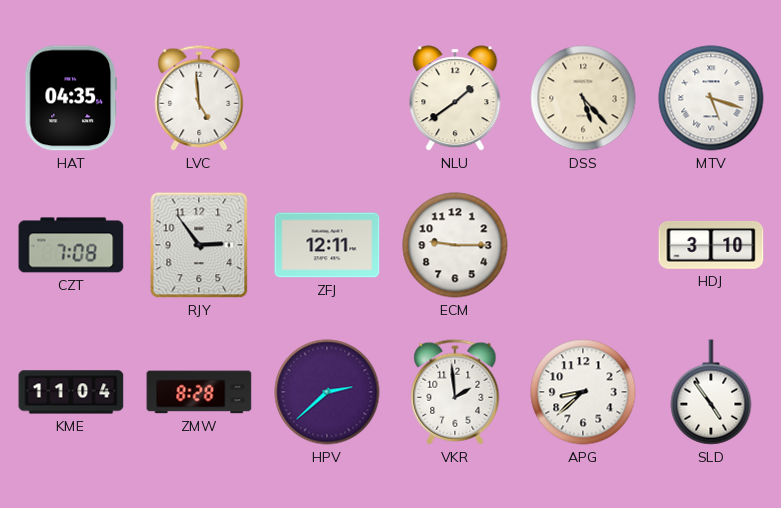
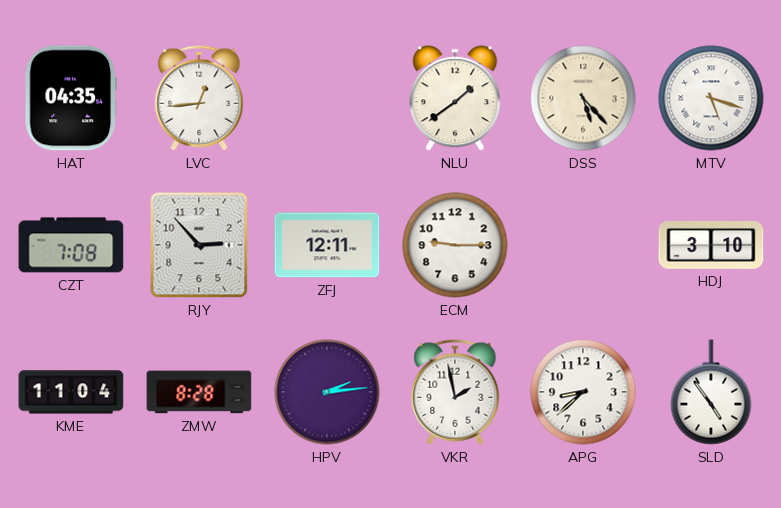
LVC: 4:59 -> 12:44
RJY: 2:54 -> 2:53
HPV: 2:38 -> 2:14
VKR: 1:59 -> 1:58
